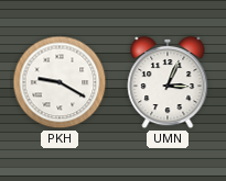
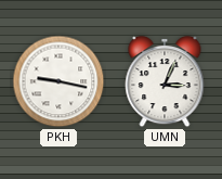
PKH: 9:20 -> 9:17
